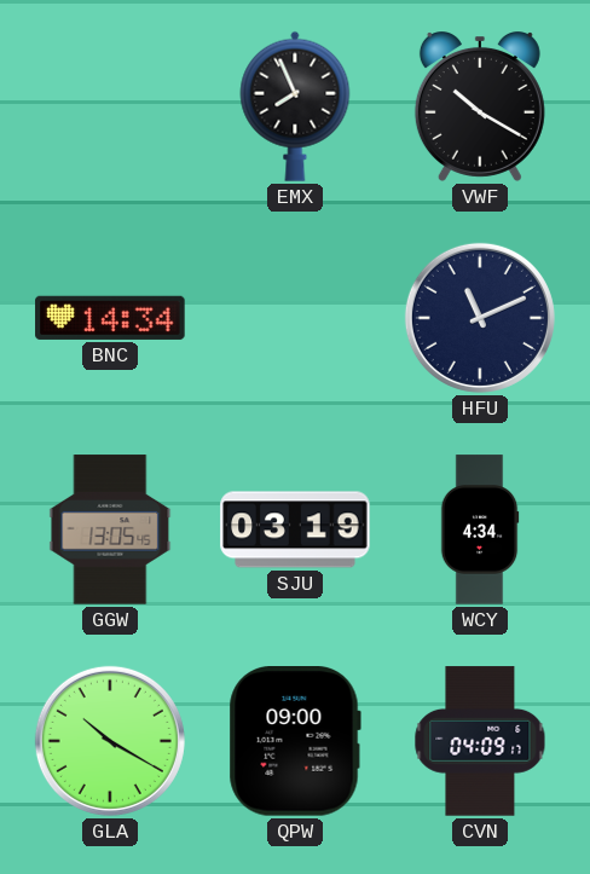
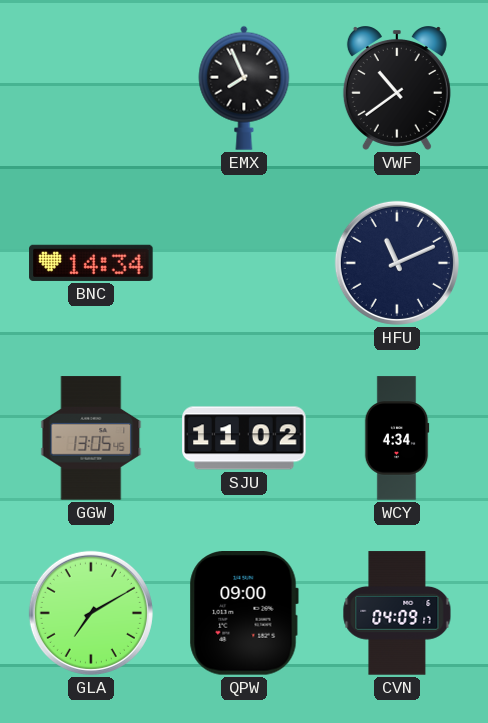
VWF: 10:20 -> 10:39
SJU: 03:19 -> 11:02
GLA: 10:20 -> 7:10
